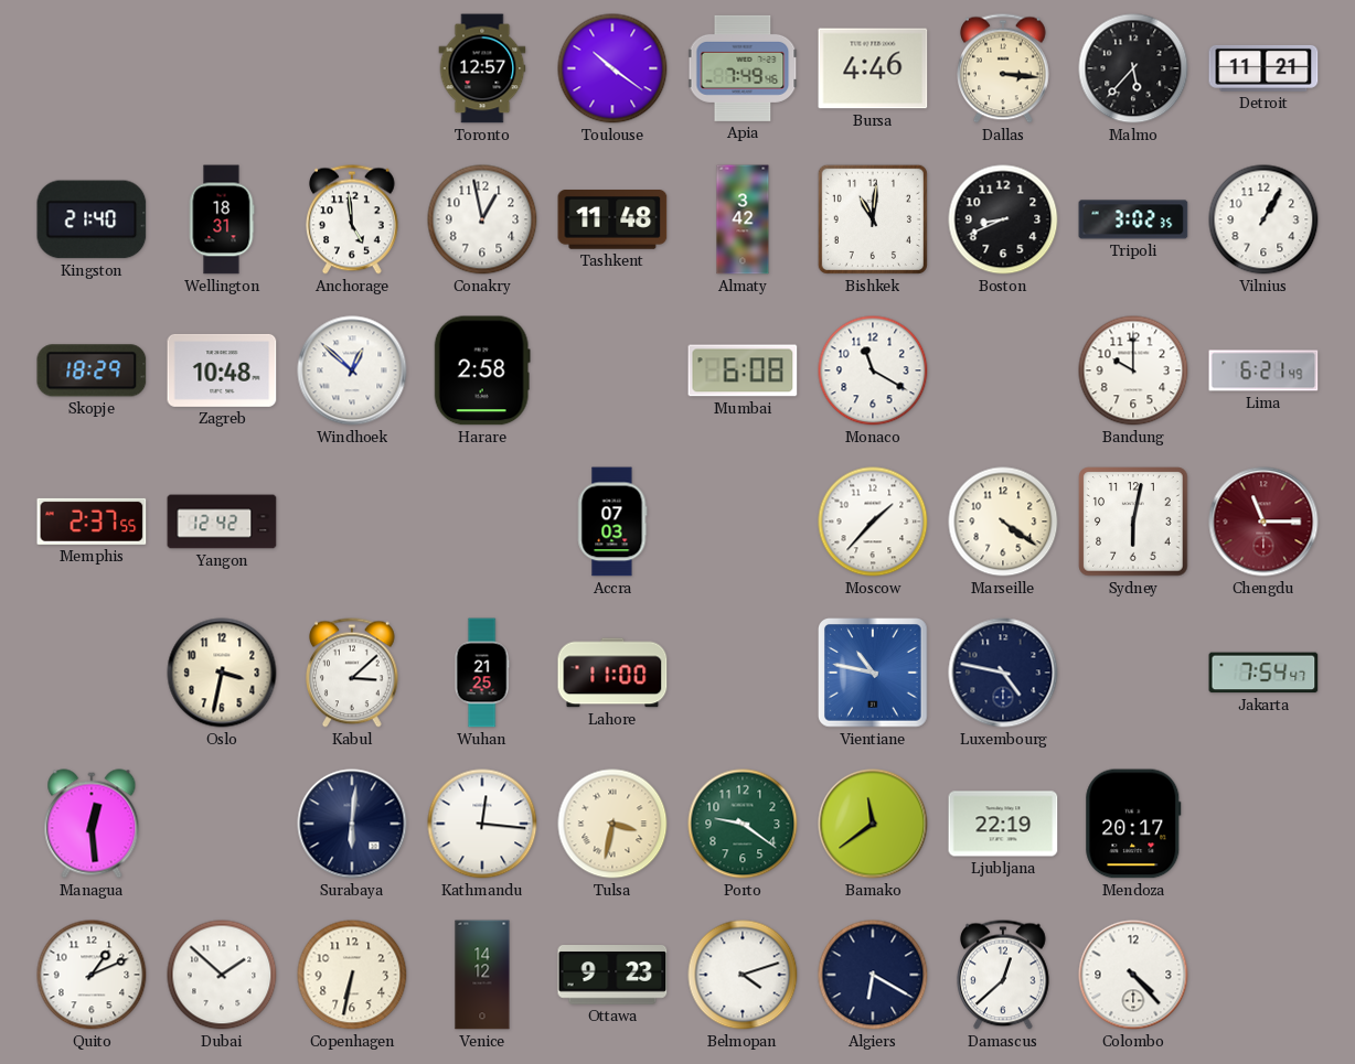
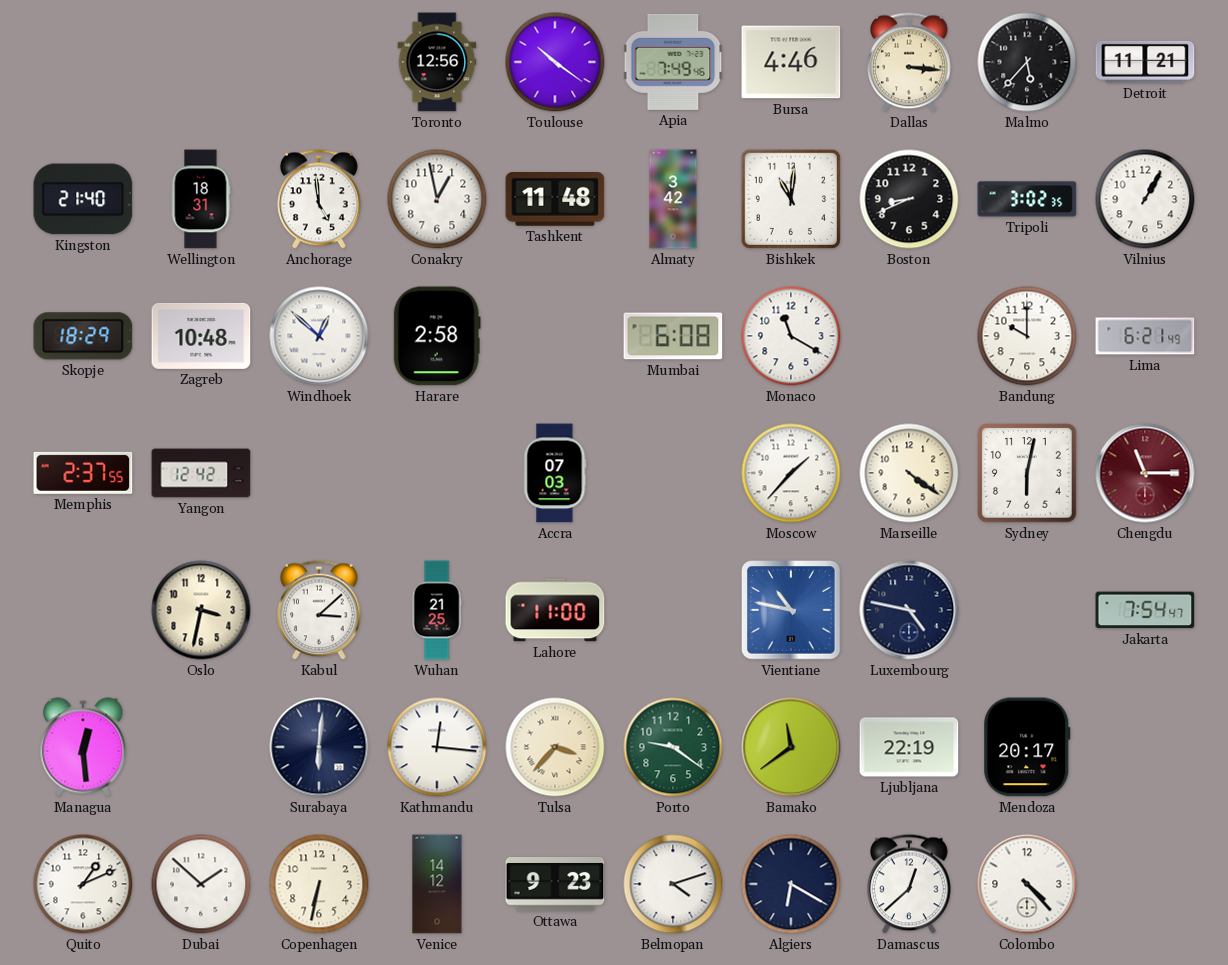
Toronto: 12:57 -> 12:56
Tulsa: 3:32 -> 3:37
